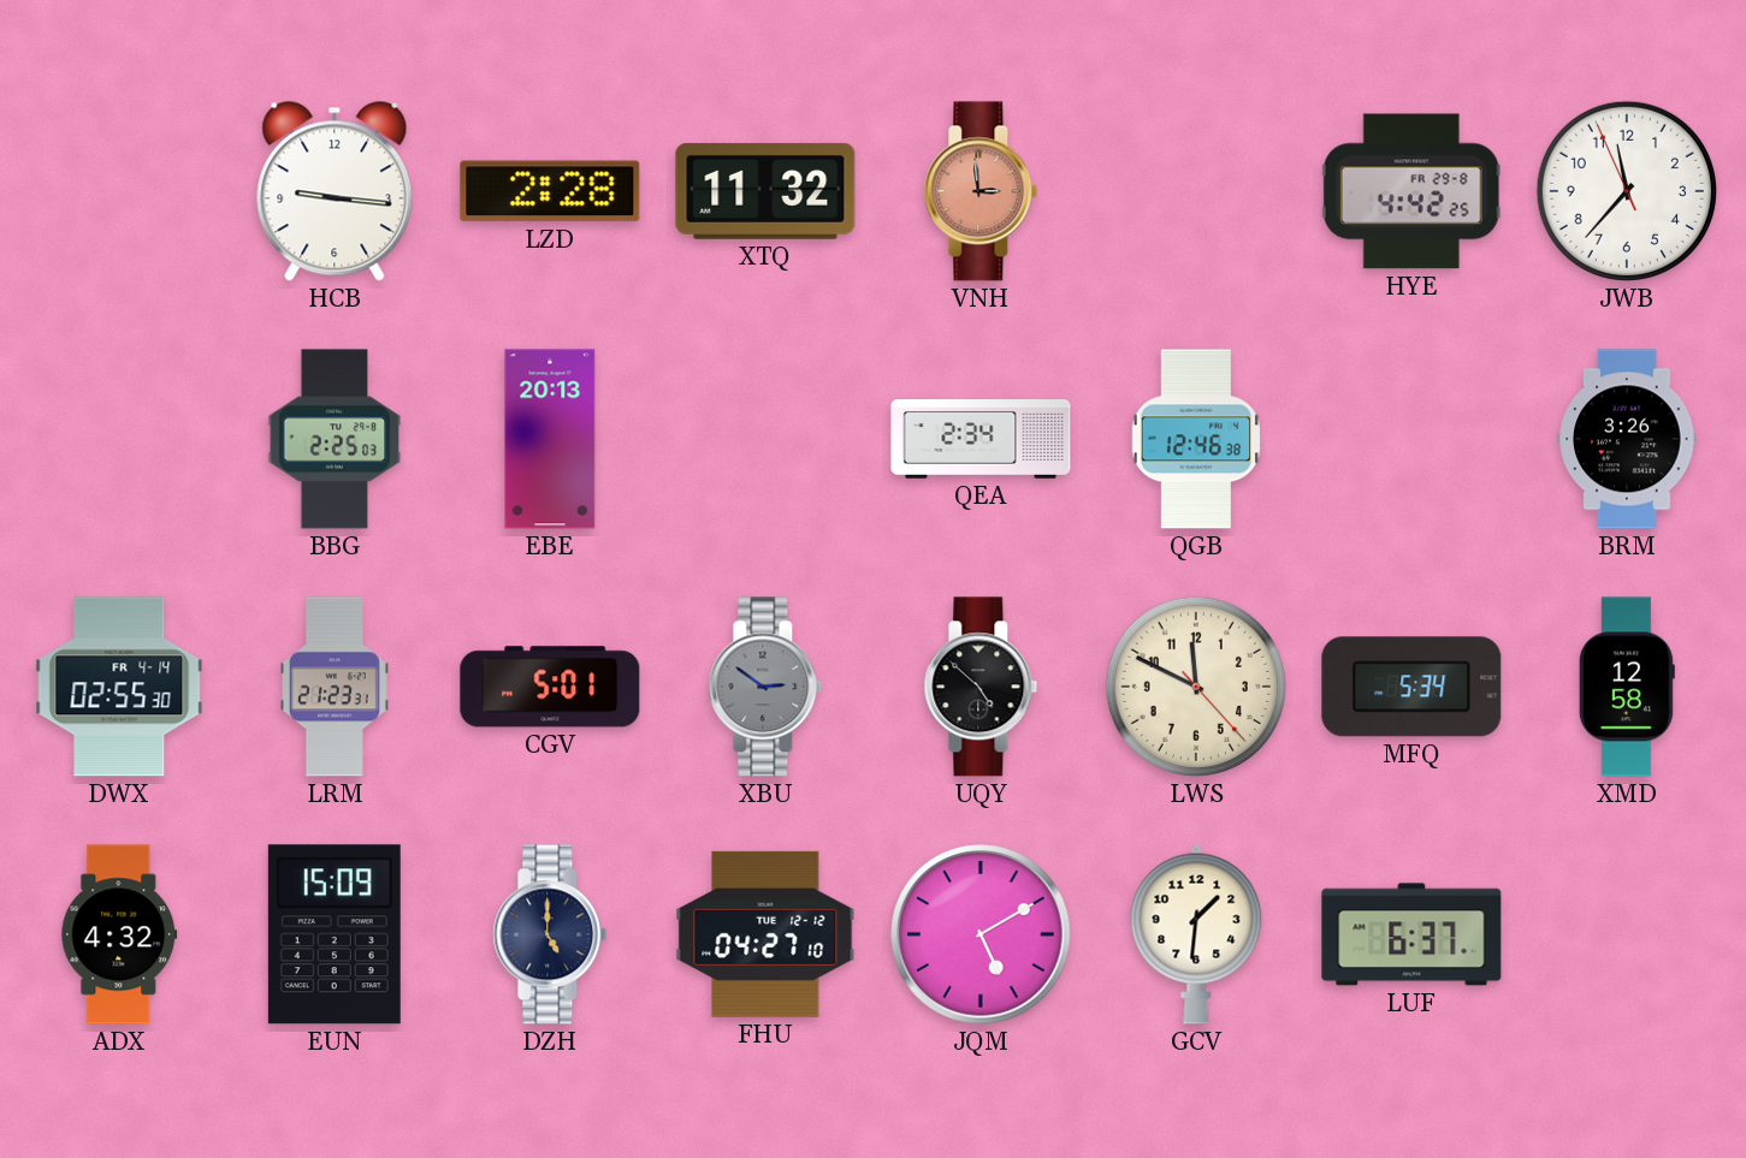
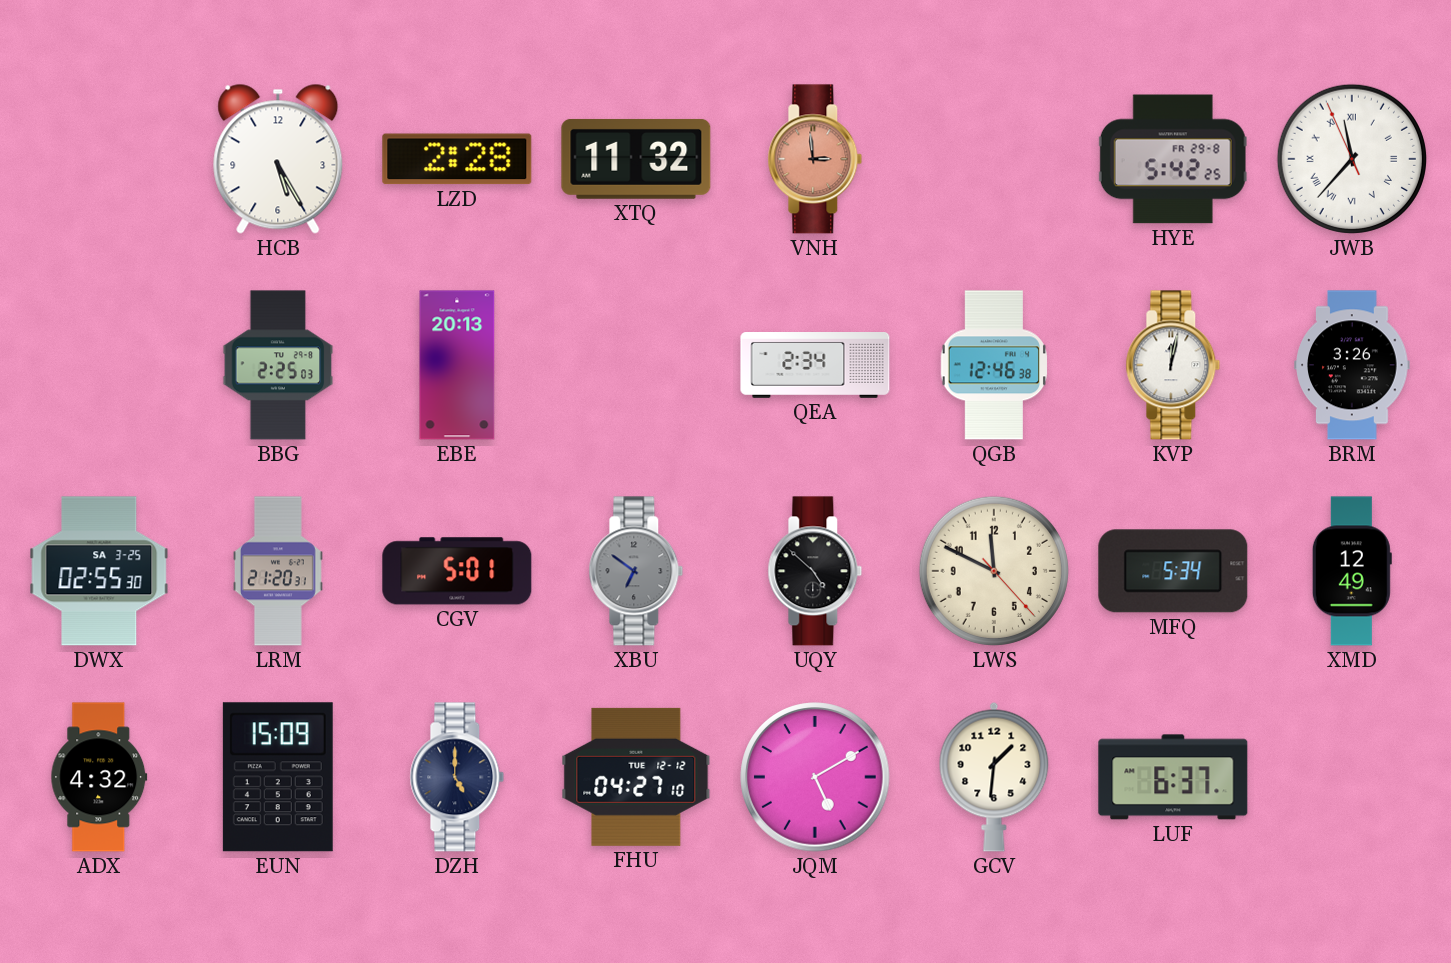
HCB: 9:16 -> 5:25
HYE: 4:42 -> 5:42
JWB numerals: Arabic -> Roman
KVP: none -> 12:02
DWX date: FR 4-14 -> SA 3-25
LRM: 21:23 -> 21:20
XBU: 2:51 -> 6:51
XMD: 12:58 -> 12:49
